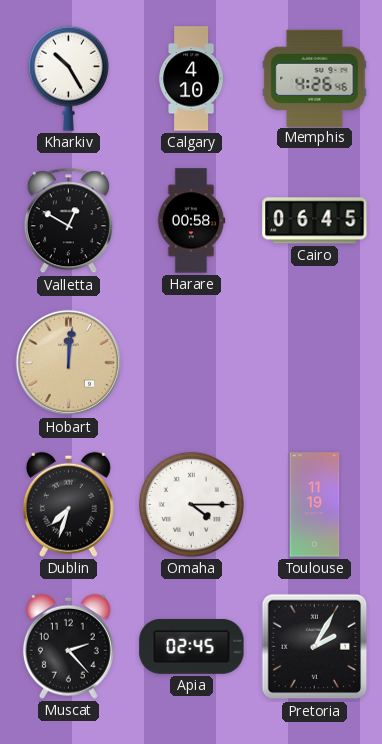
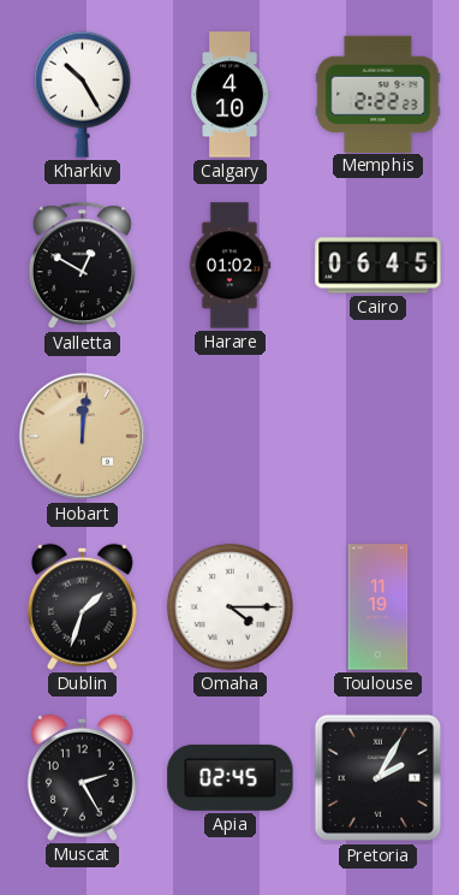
Memphis: 4:26 -> 2:22
Harare: 00:58 -> 01:02
Dublin: 7:33 -> 1:33
Muscat: 2:23 -> 2:25
